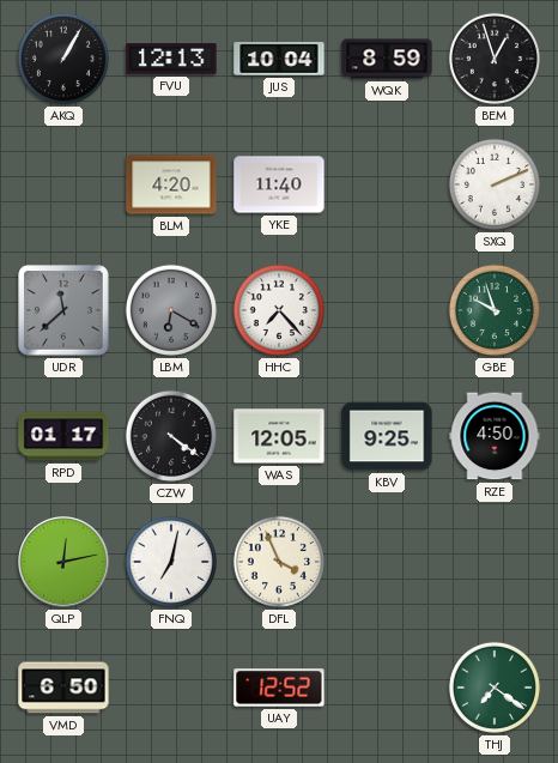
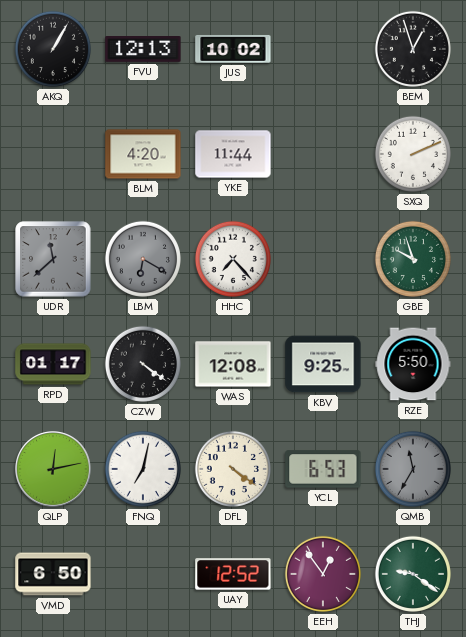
JUS: 10:04 -> 10:02
WQK: 8:59 -> none
YKE: 11:40 -> 11:44
WAS: 12:05 -> 12:08
RZE: 4:50 -> 5:50
DFL: 3:56 -> 4:21
YCL: none -> 6:53
QMB: none -> 11:35
EEH: none -> 12:54
THJ: 7:21 -> 9:21
